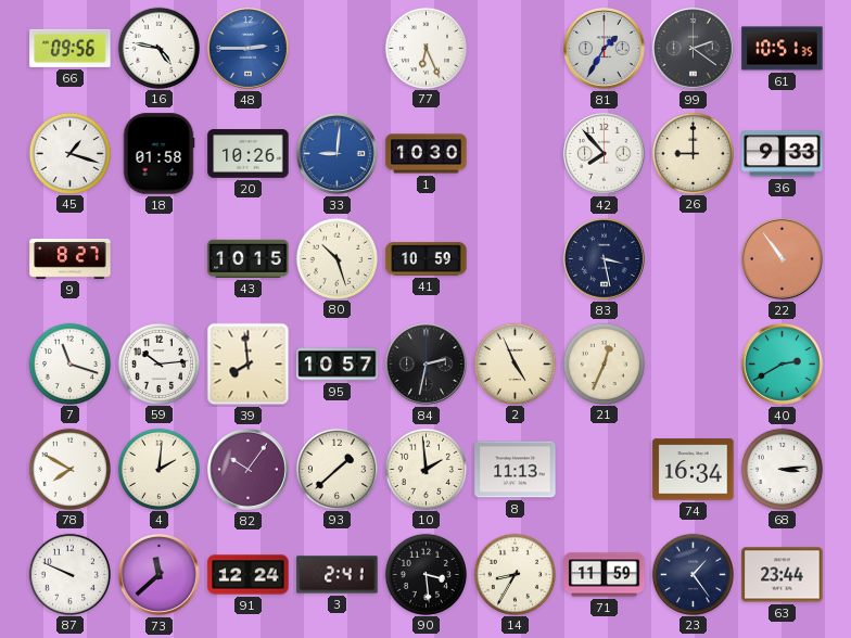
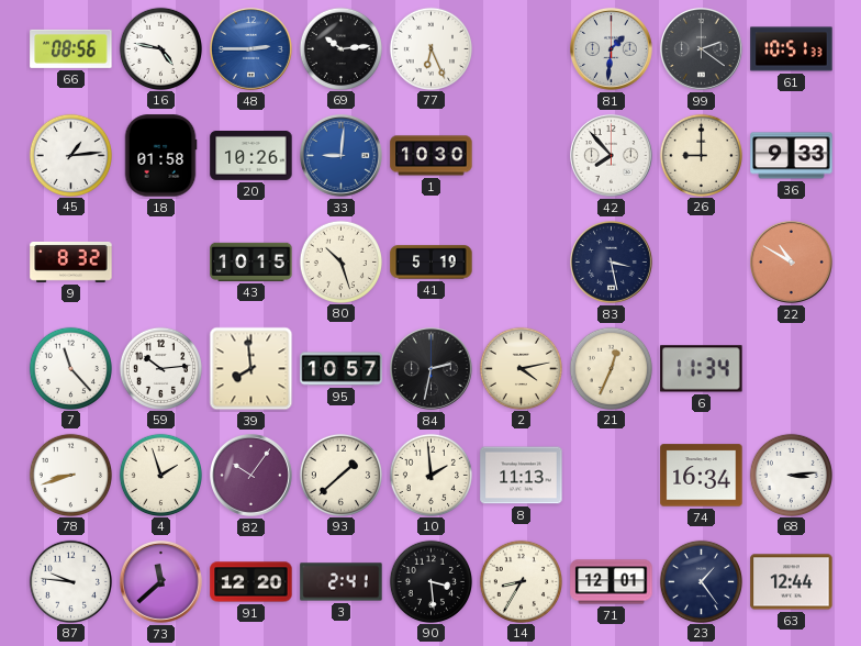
66: 09:56 -> 08:56
69: none -> 10:14
81: 1:35 -> 1:31
61: 10:51:35 -> 10:51:33
45: 1:18 -> 1:14
9: 8:27 -> 8:32
41: 10:59 -> 5:19
22: 10:54 -> 10:50
7: 11:18 -> 11:23
2: 4:56 -> 4:13
6: none -> 11:34
40: 2:40 -> none
78: 7:50 -> 8:42
4: 2:01 -> 1:57
87: 9:49 -> 9:46
91: 12:24 -> 12:20
71: 11:59 -> 12:01
63: 23:44 -> 12:44
